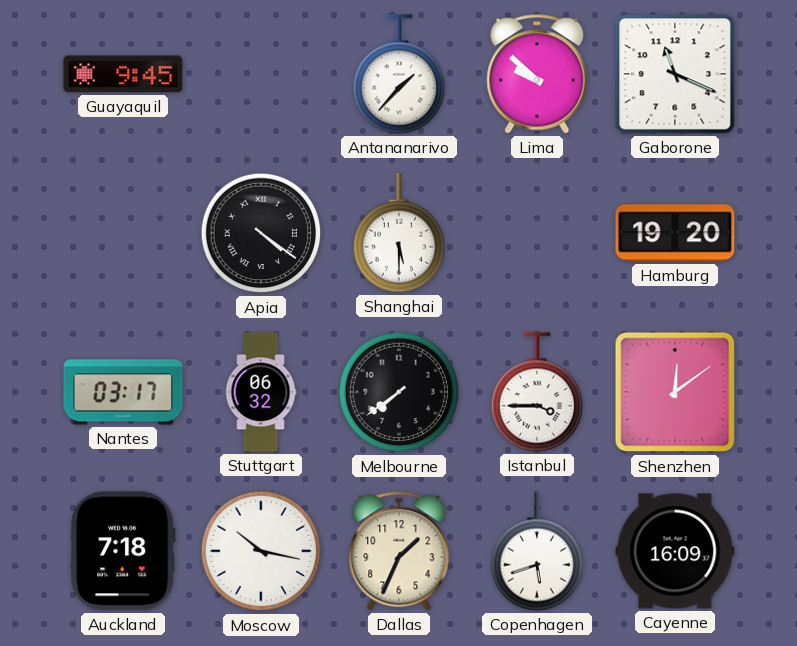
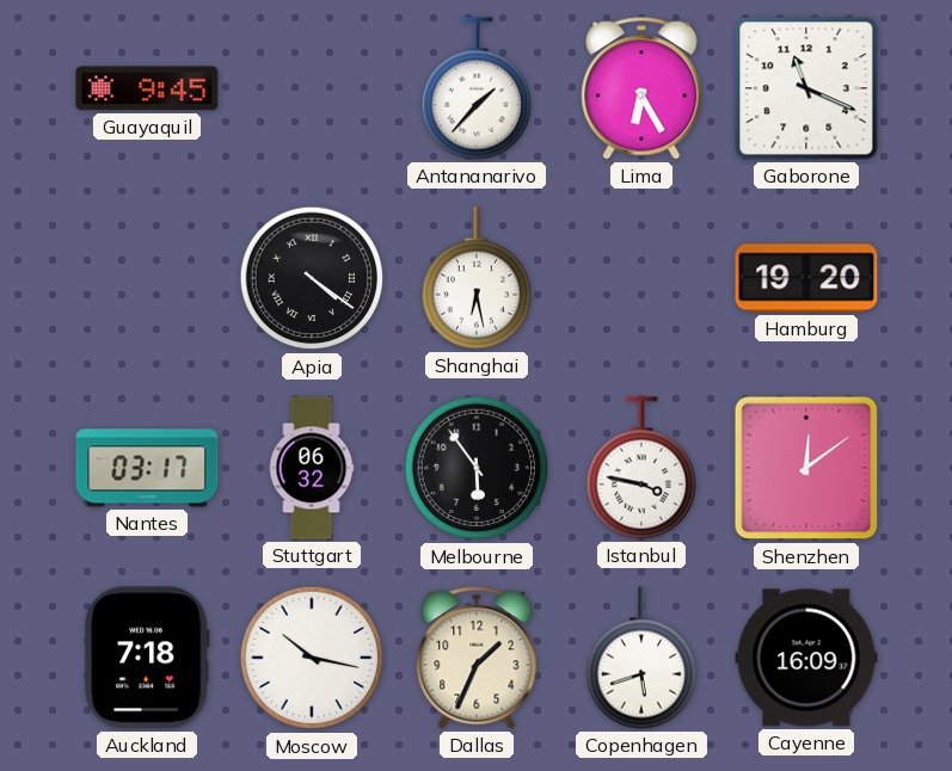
Lima: 9:52 -> 6:25
Shanghai: 5:30 -> 6:28
Melbourne: 7:39 -> 5:54
Istanbul: 3:45 -> 3:47
